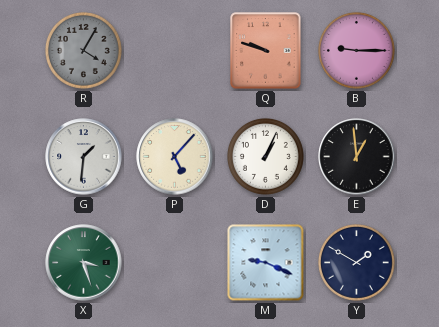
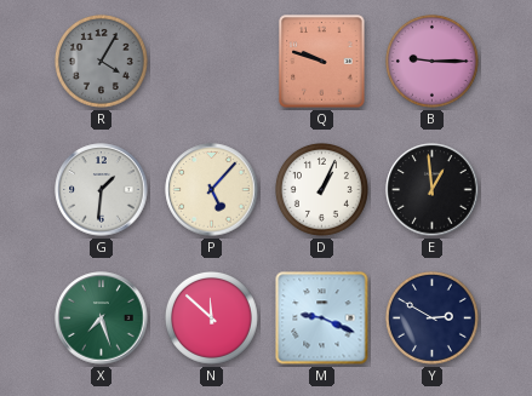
X: 3:27 -> 7:27
N: none -> 11:52
Y: 1:50 -> 2:50
